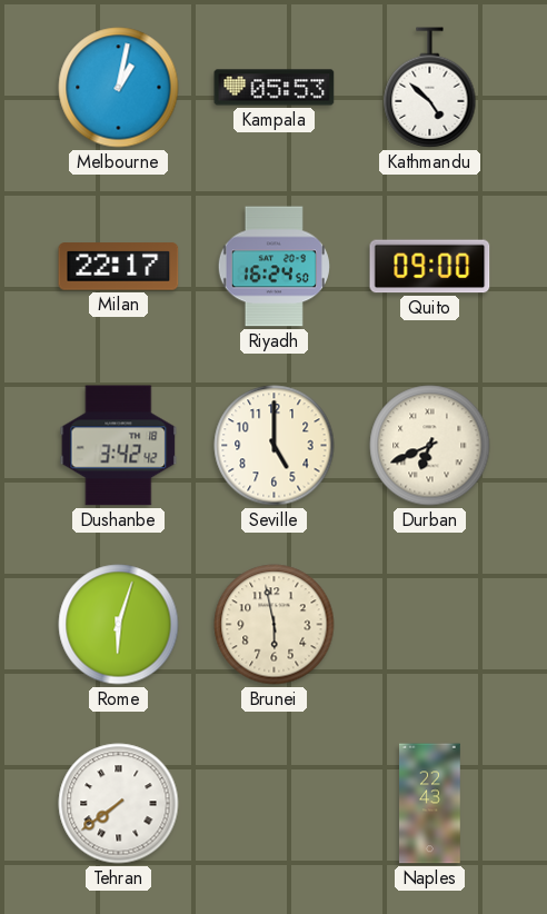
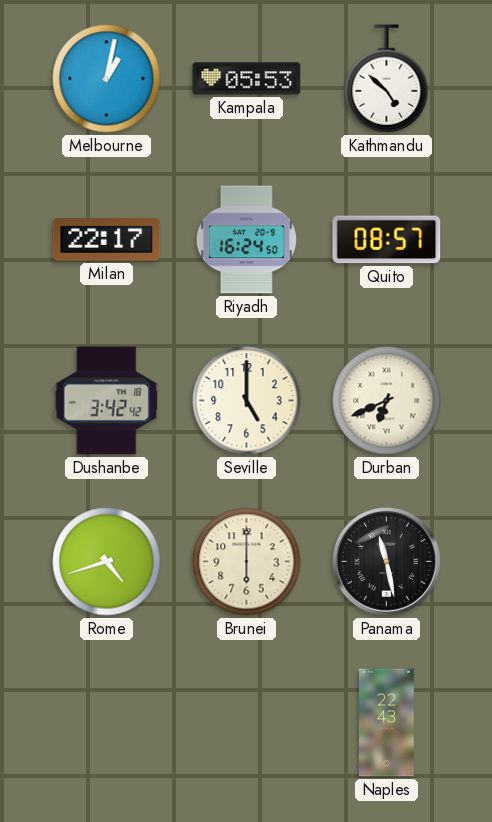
Quito: 09:00 -> 08:57
Rome: 6:03 -> 4:42
Brunei: 5:58 -> 6:00
Panama: none -> 11:28
Tehran: 7:39 -> none
